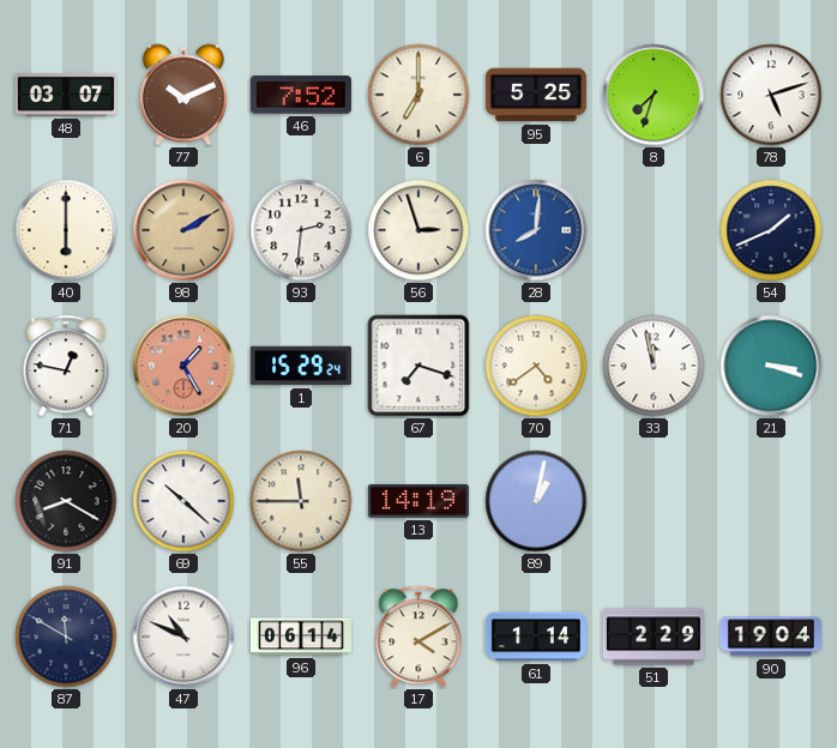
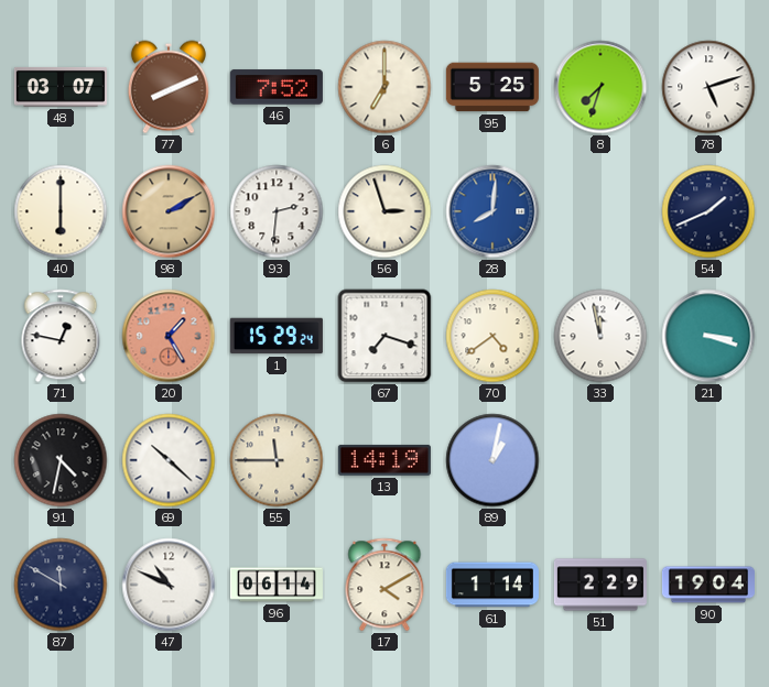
77: 10:11 -> 8:11
91: 8:20 -> 4:32
